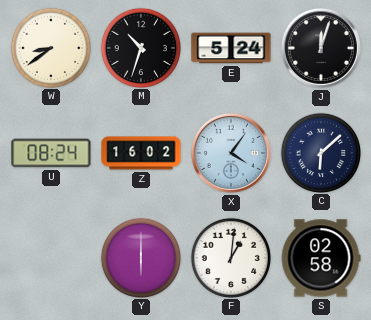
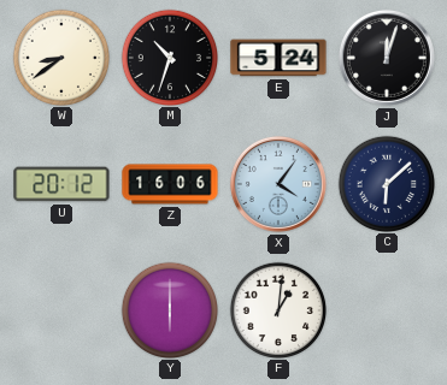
U: 08:24 -> 20:12
Z: 16:02 -> 16:06
S: 02:58 -> none
